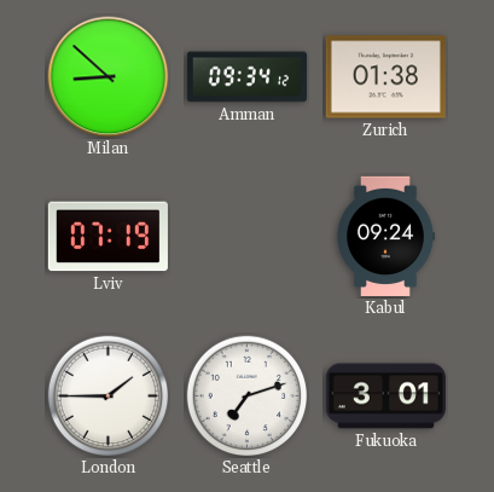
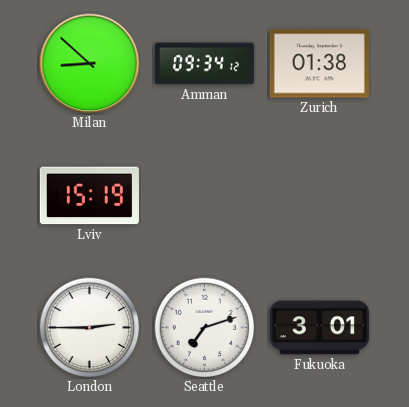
Lviv: 07:19 -> 15:19
Kabul: 09:24 -> none
London: 1:45 -> 2:45
